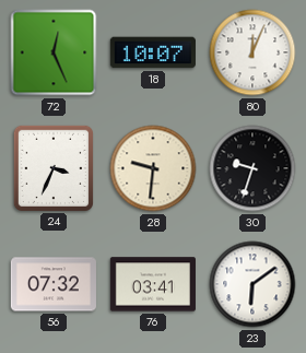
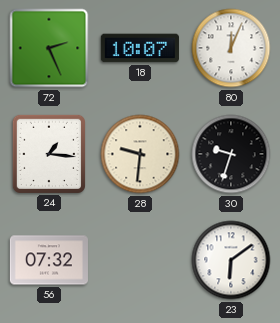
72: 12:26 -> 2:26
24: 3:34 -> 1:16
76: 03:41 -> none
